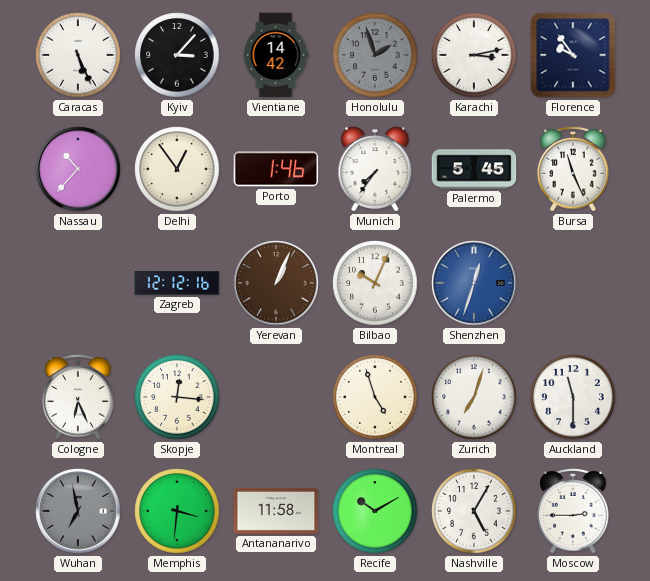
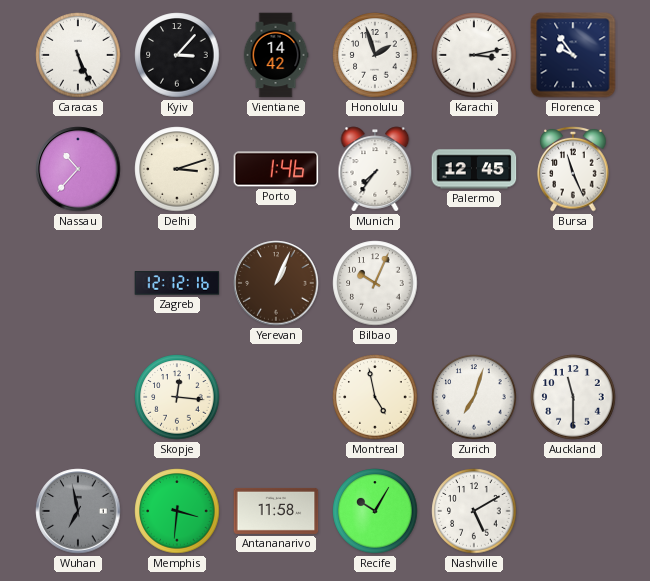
Honolulu dial: grey -> white
Delhi: 12:54 -> 3:12
Palermo: 5:45 -> 12:45
Shenzhen: 12:33 -> none
Cologne: 6:26 -> none
Montreal: 4:57 -> 4:58
Recife: 10:10 -> 10:05
Nashville: 5:05 -> 5:10
Moscow: 2:45 -> none
